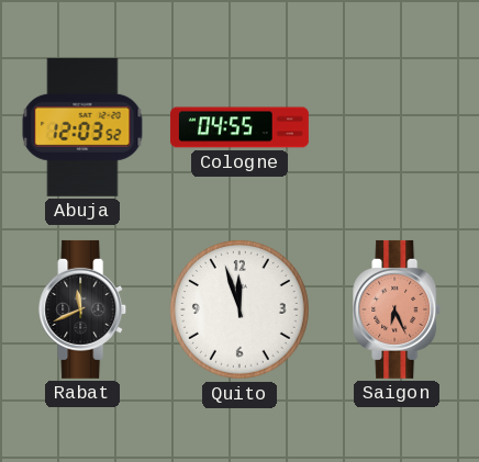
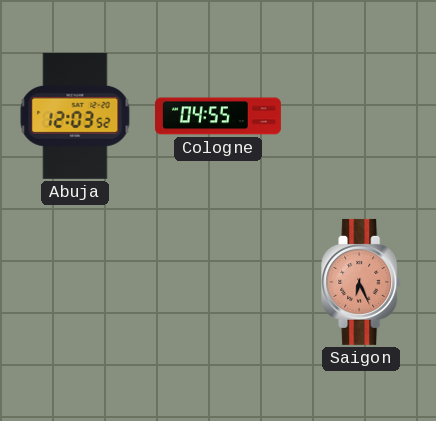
Rabat: 11:41 -> none
Quito: 11:57 -> none
